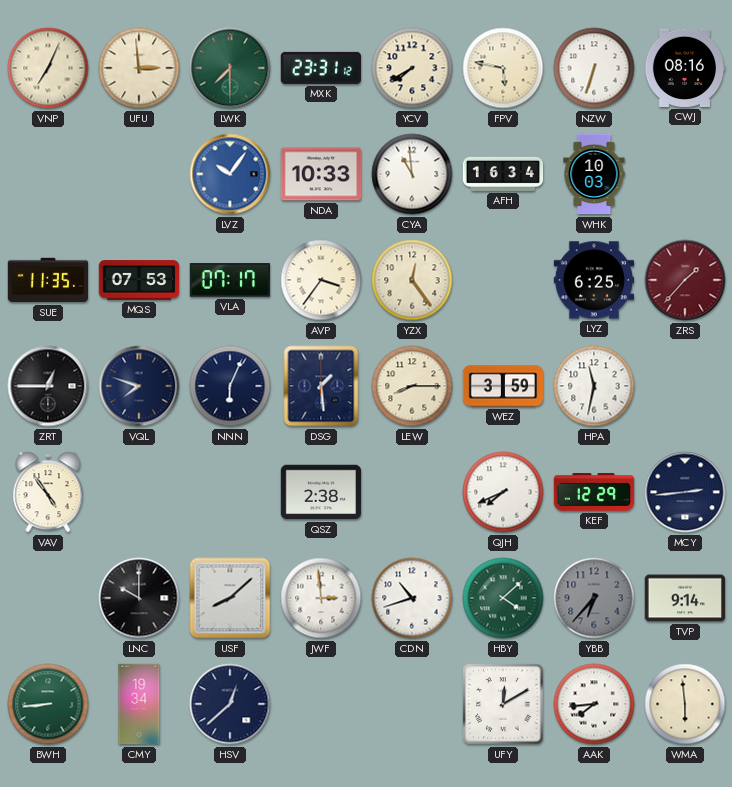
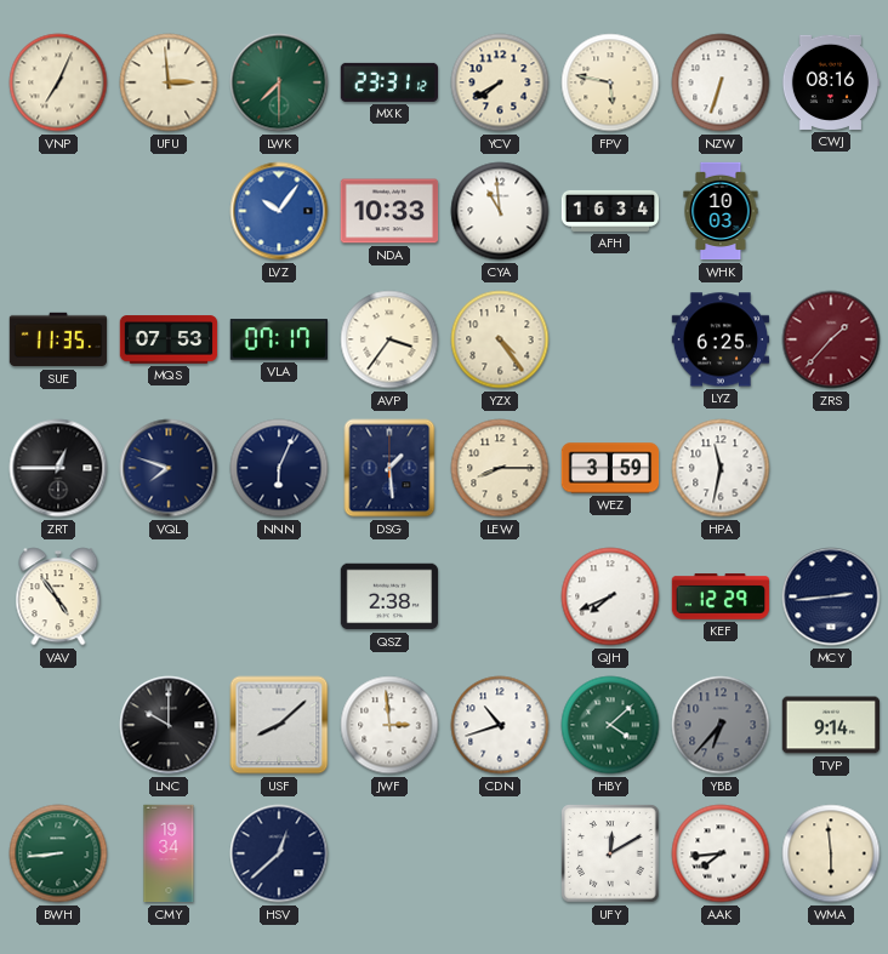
YZX: 12:24 -> 4:24
